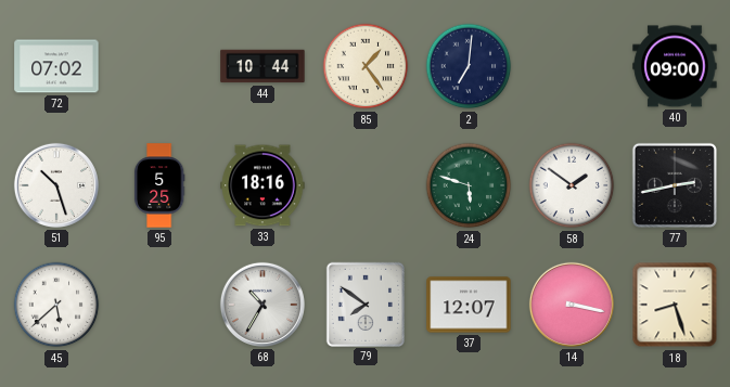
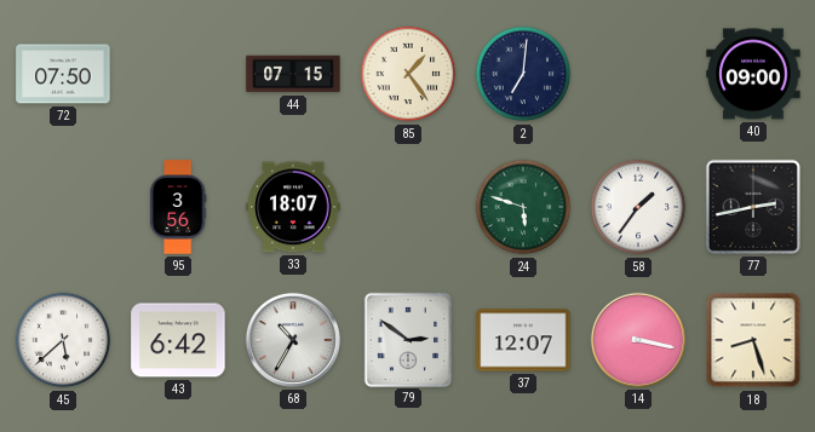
72: 07:02 -> 07:50
44: 10:44 -> 07:15
51: 10:27 -> none
95: 5:25 -> 3:56
33: 18:16 -> 18:07
58: 1:51 -> 1:36
43: none -> 6:42
79: 7:51 -> 2:51
